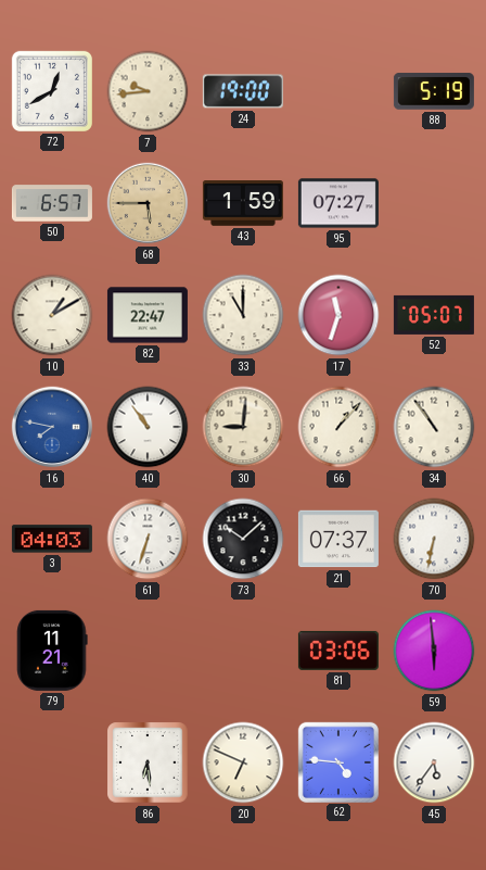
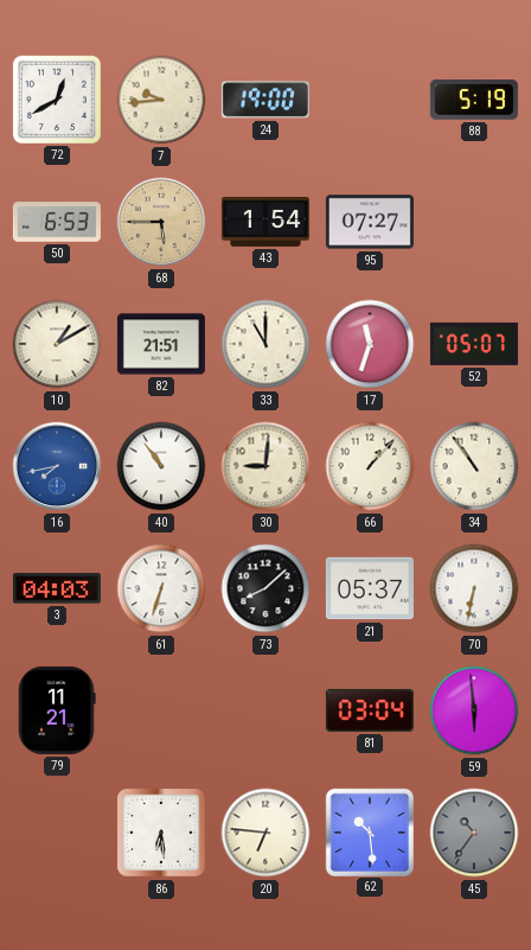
50: 6:57 -> 6:53
43: 1:59 -> 1:54
82: 22:47 -> 21:51
16: 7:47 -> 7:43
73: 10:08 -> 8:08
21: 07:37 -> 05:37
81: 03:06 -> 03:04
20: 6:49 -> 6:46
62: 4:46 -> 10:29
45: 5:36 -> 10:36
45 dial: white -> grey
